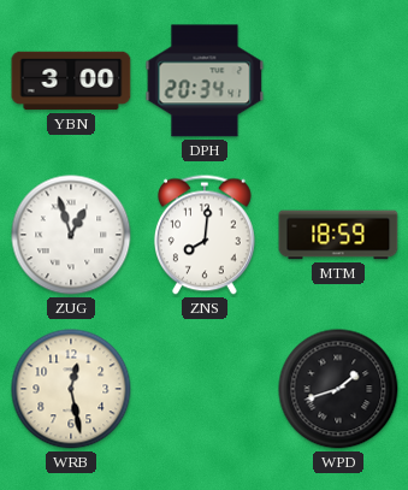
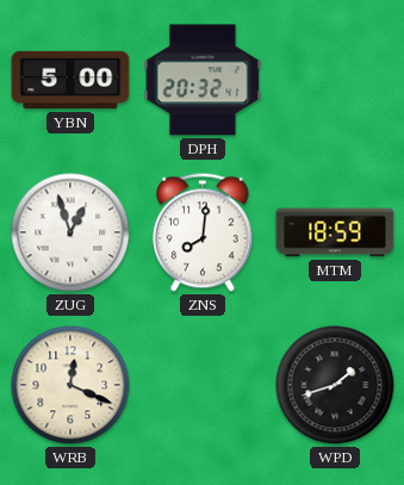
YBN: 3:00 -> 5:00
DPH: 20:34 -> 20:32
WRB: 12:28 -> 12:19
